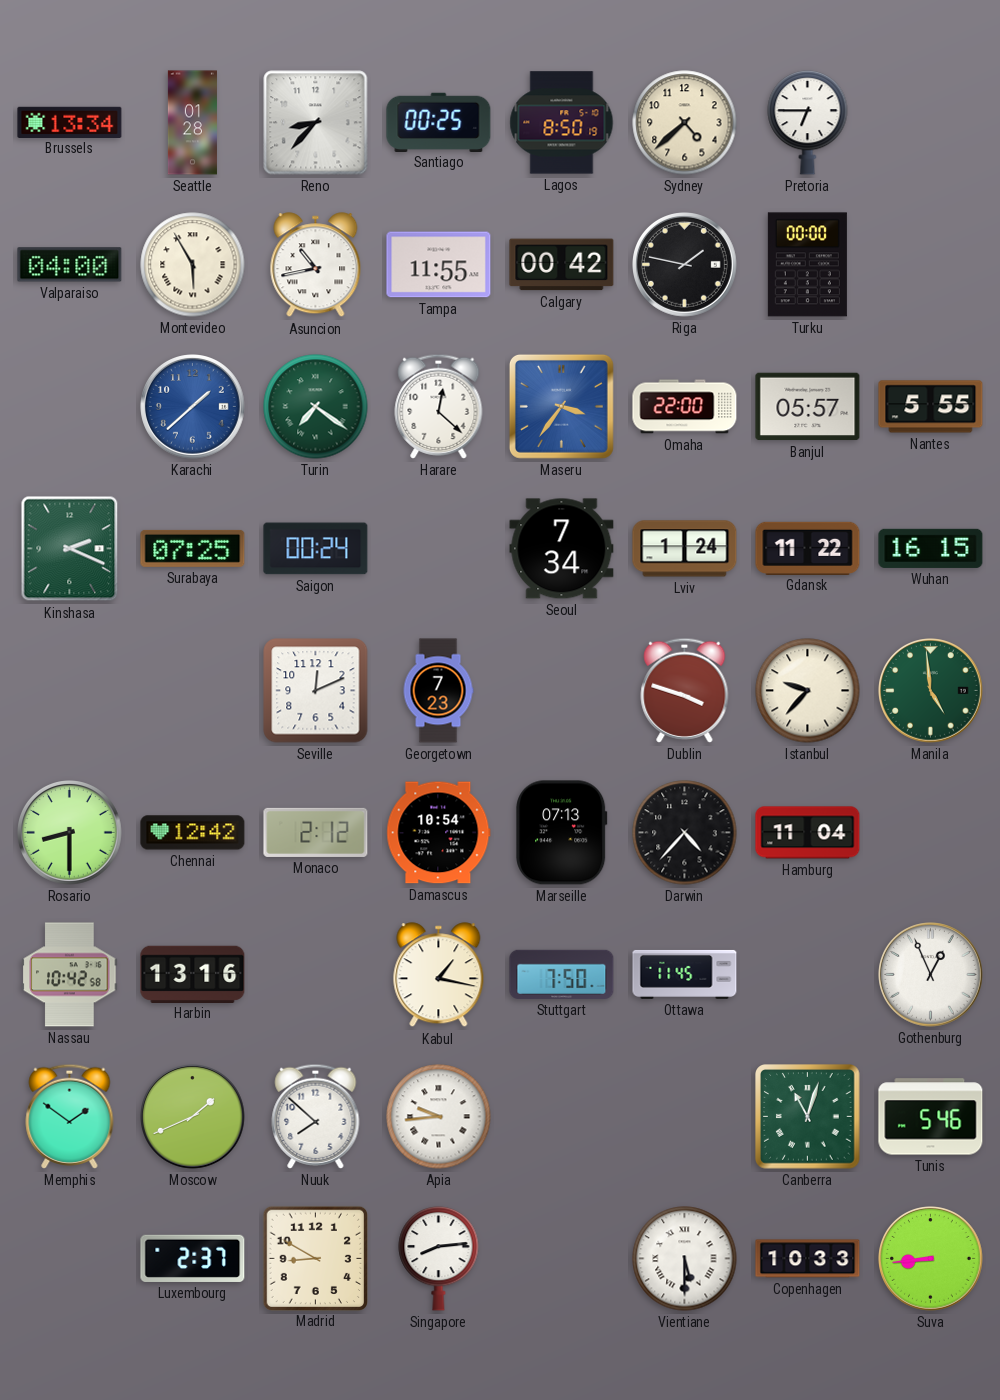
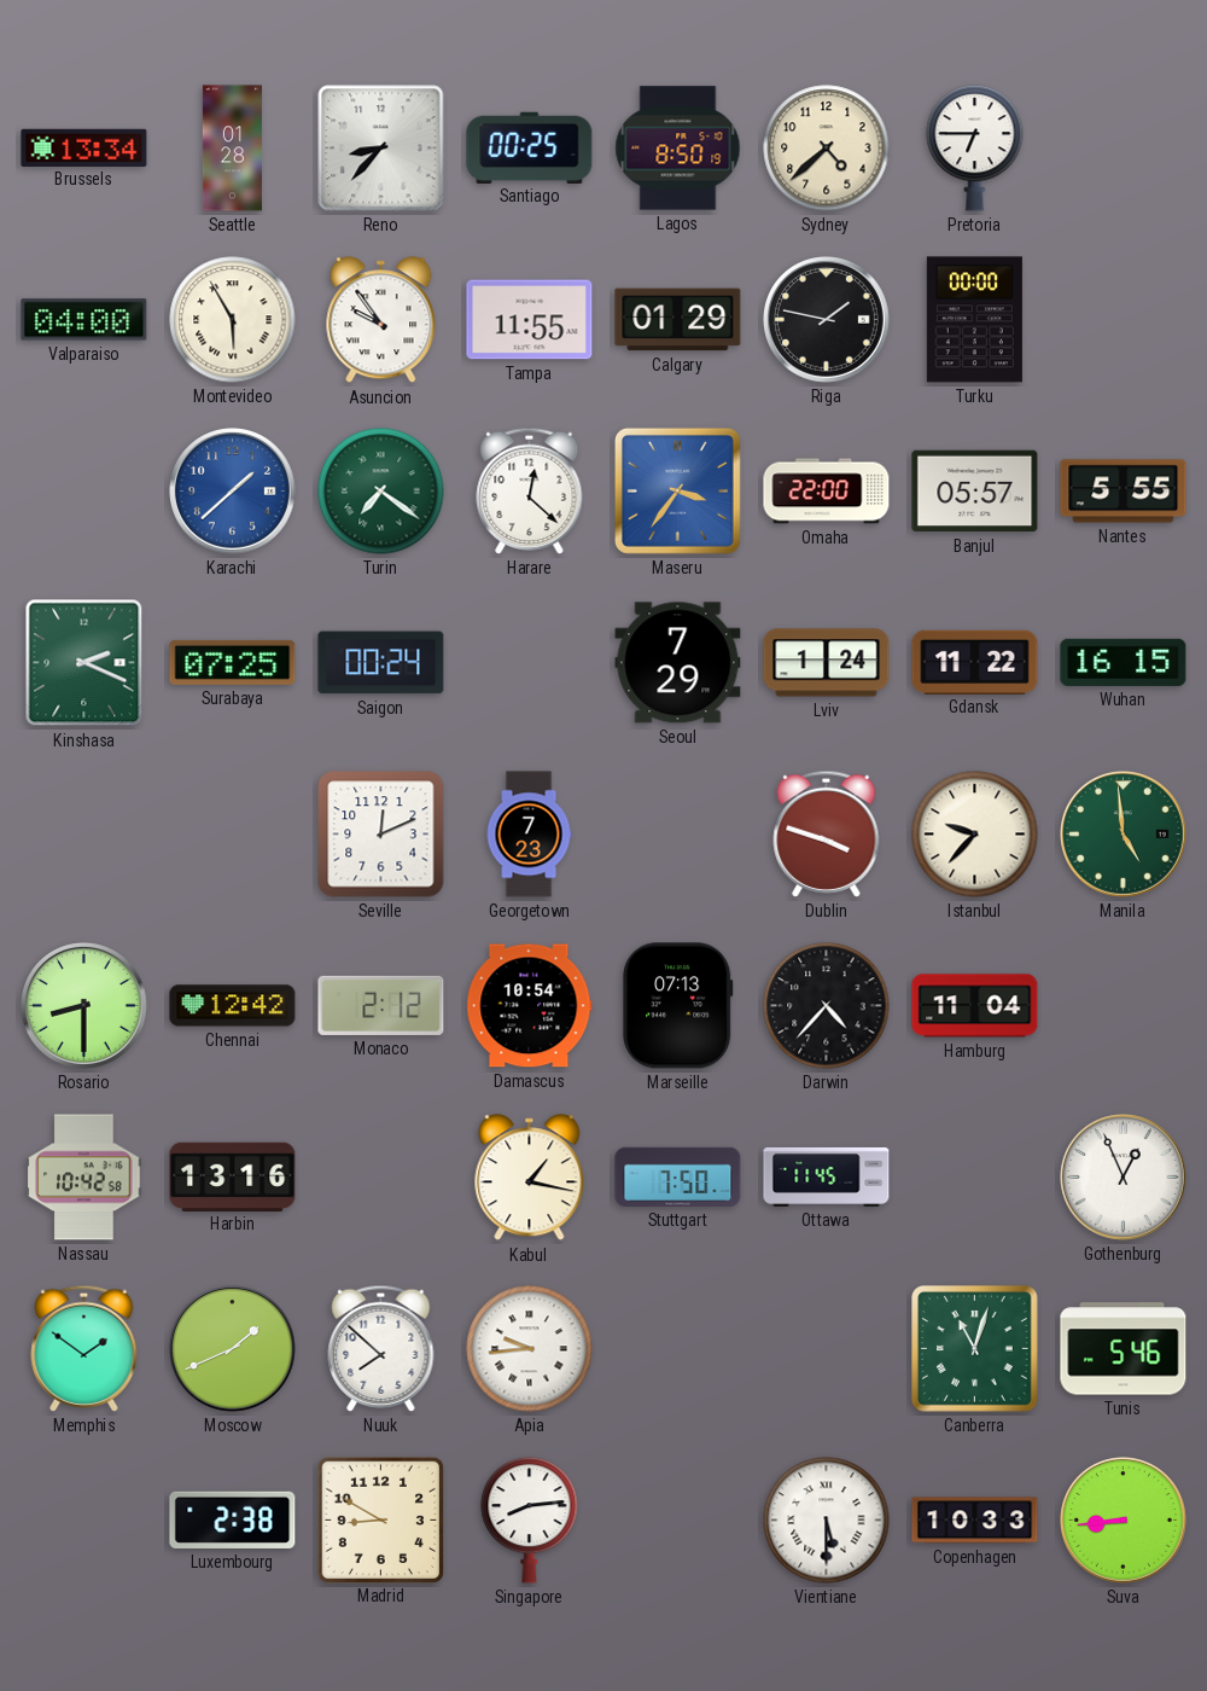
Asuncion: 10:43 -> 9:54
Calgary: 00:42 -> 01:29
Seoul: 7:34 -> 7:29
Luxembourg: 2:37 -> 2:38
